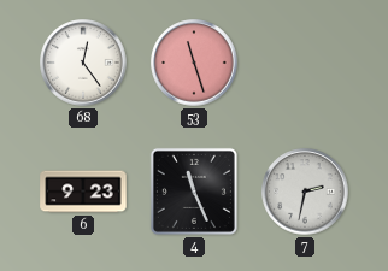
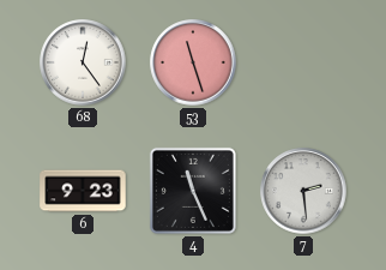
7: 2:32 -> 2:29
